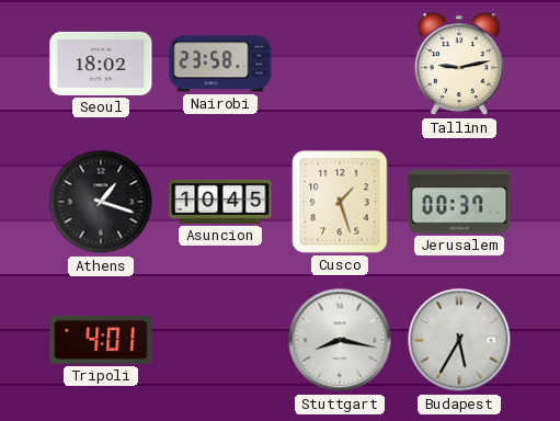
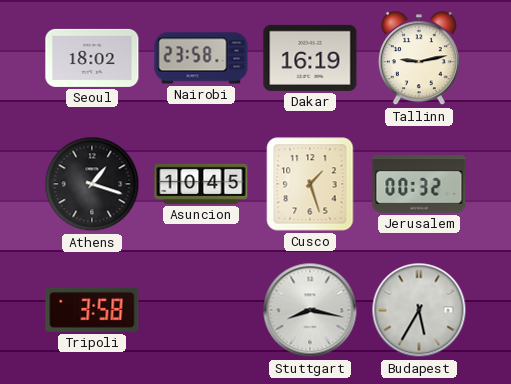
Dakar: none -> 16:19
Jerusalem: 00:37 -> 00:32
Tripoli: 4:01 -> 3:58
